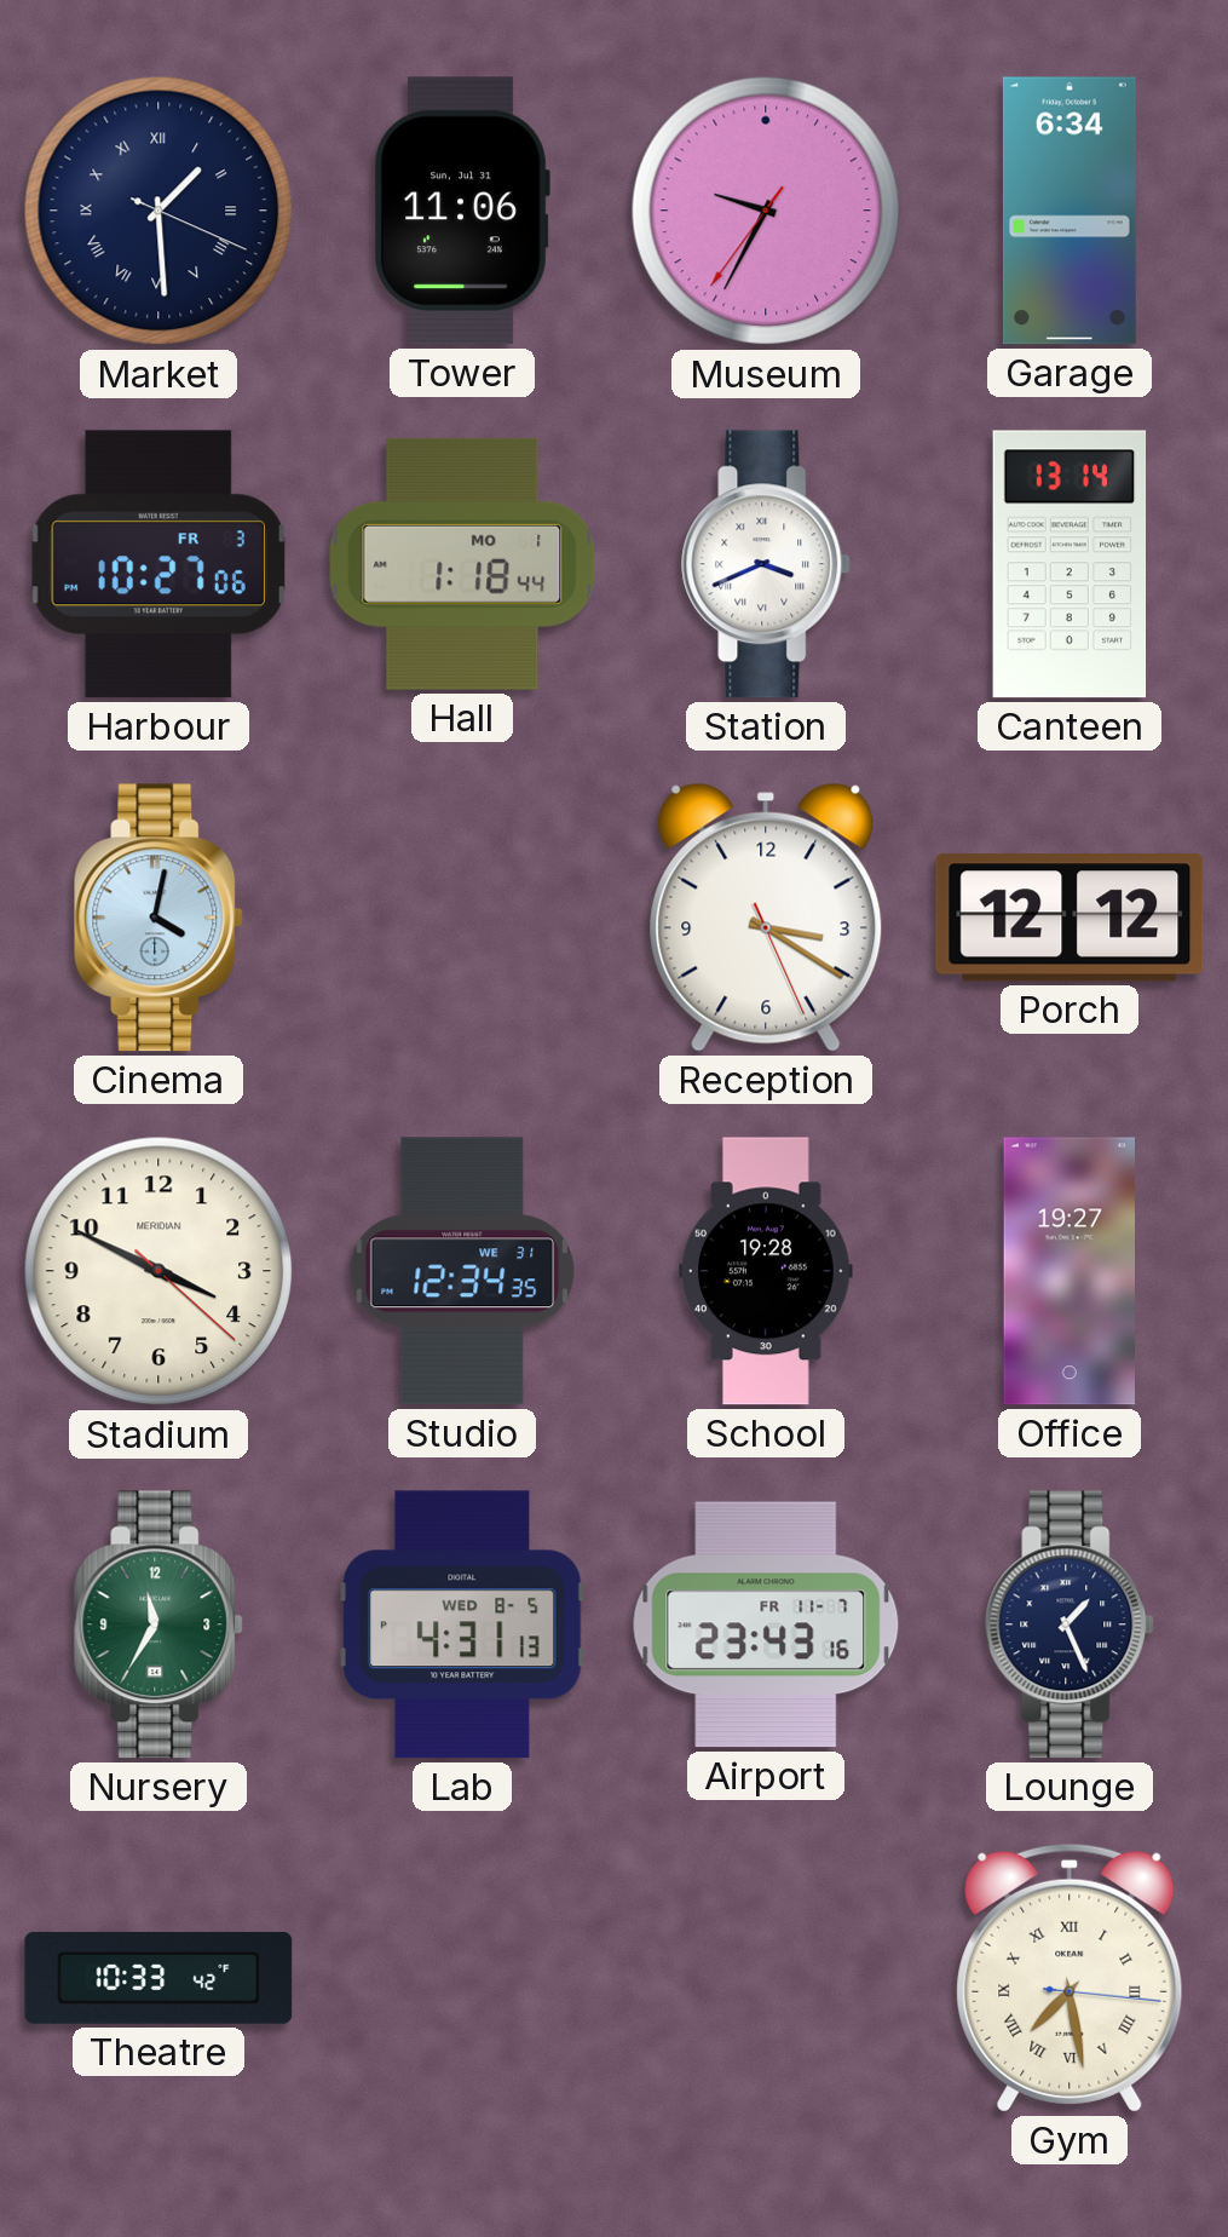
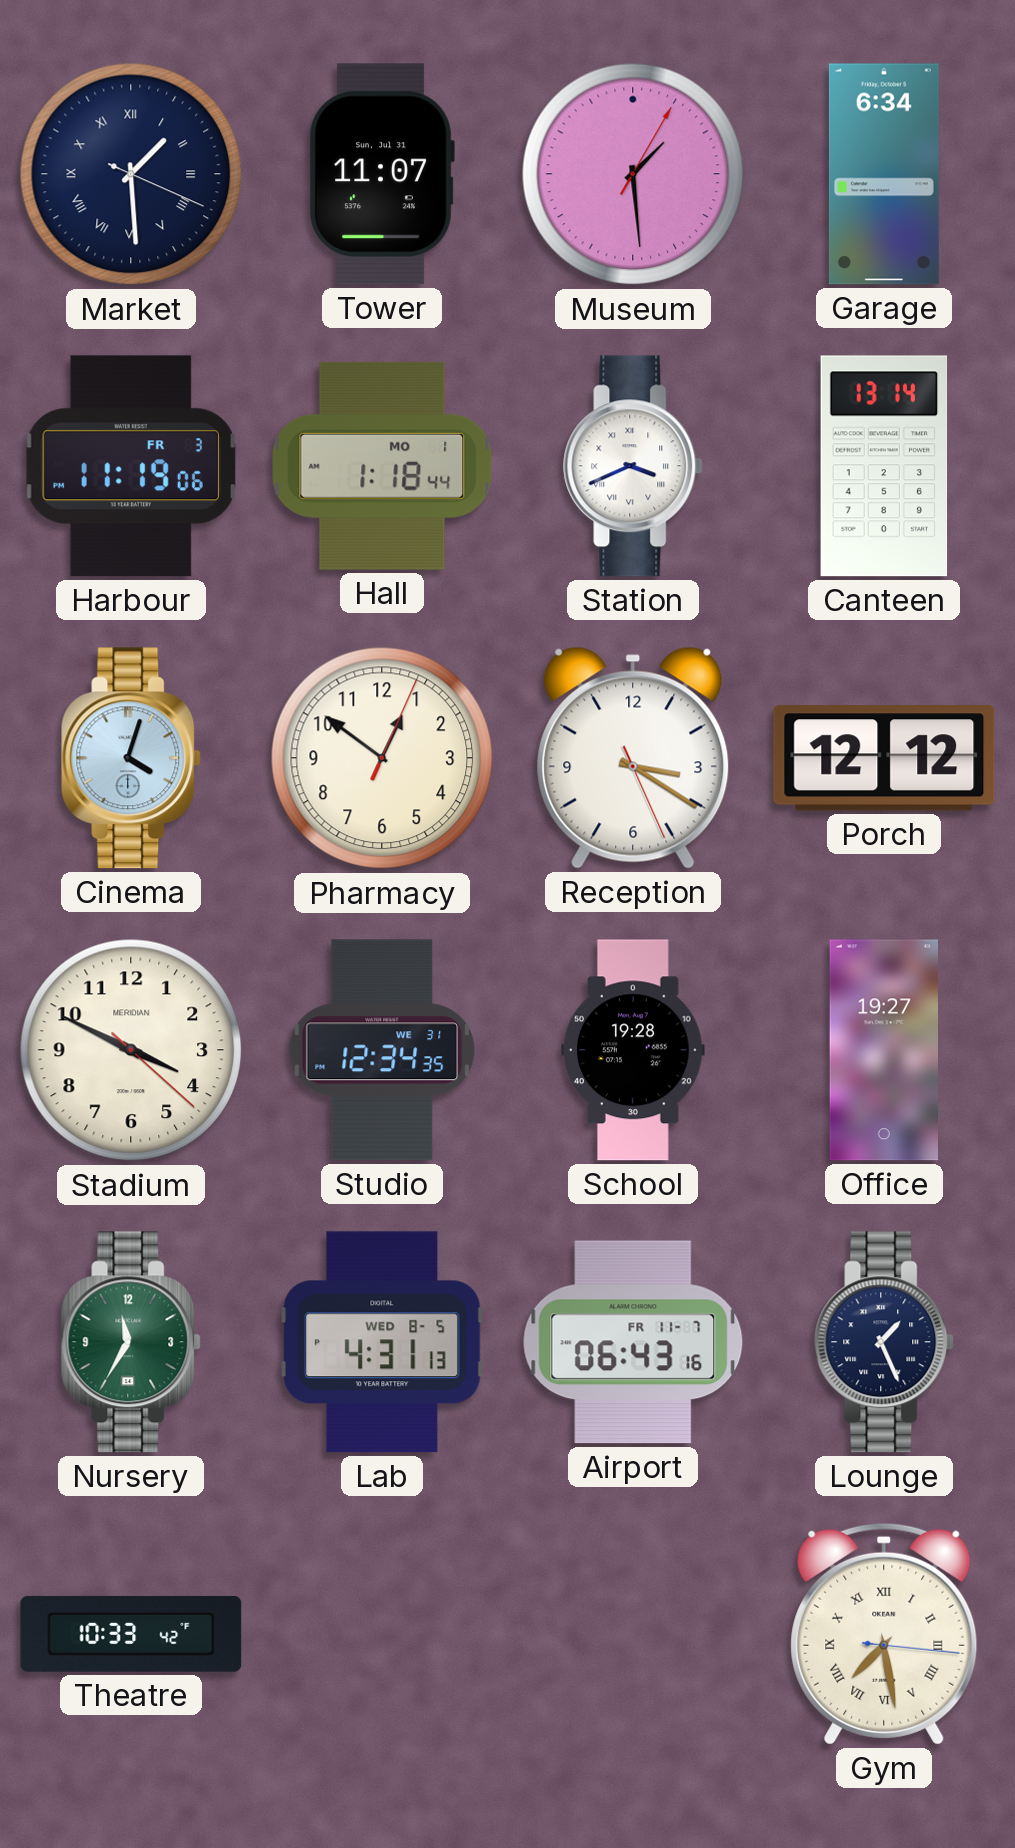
Tower: 11:06 -> 11:07
Museum: 9:34 -> 1:29
Harbour: 10:27 -> 11:19
Cinema: 4:02 -> 4:03
Pharmacy: none -> 12:51
Airport: 23:43 -> 06:43
